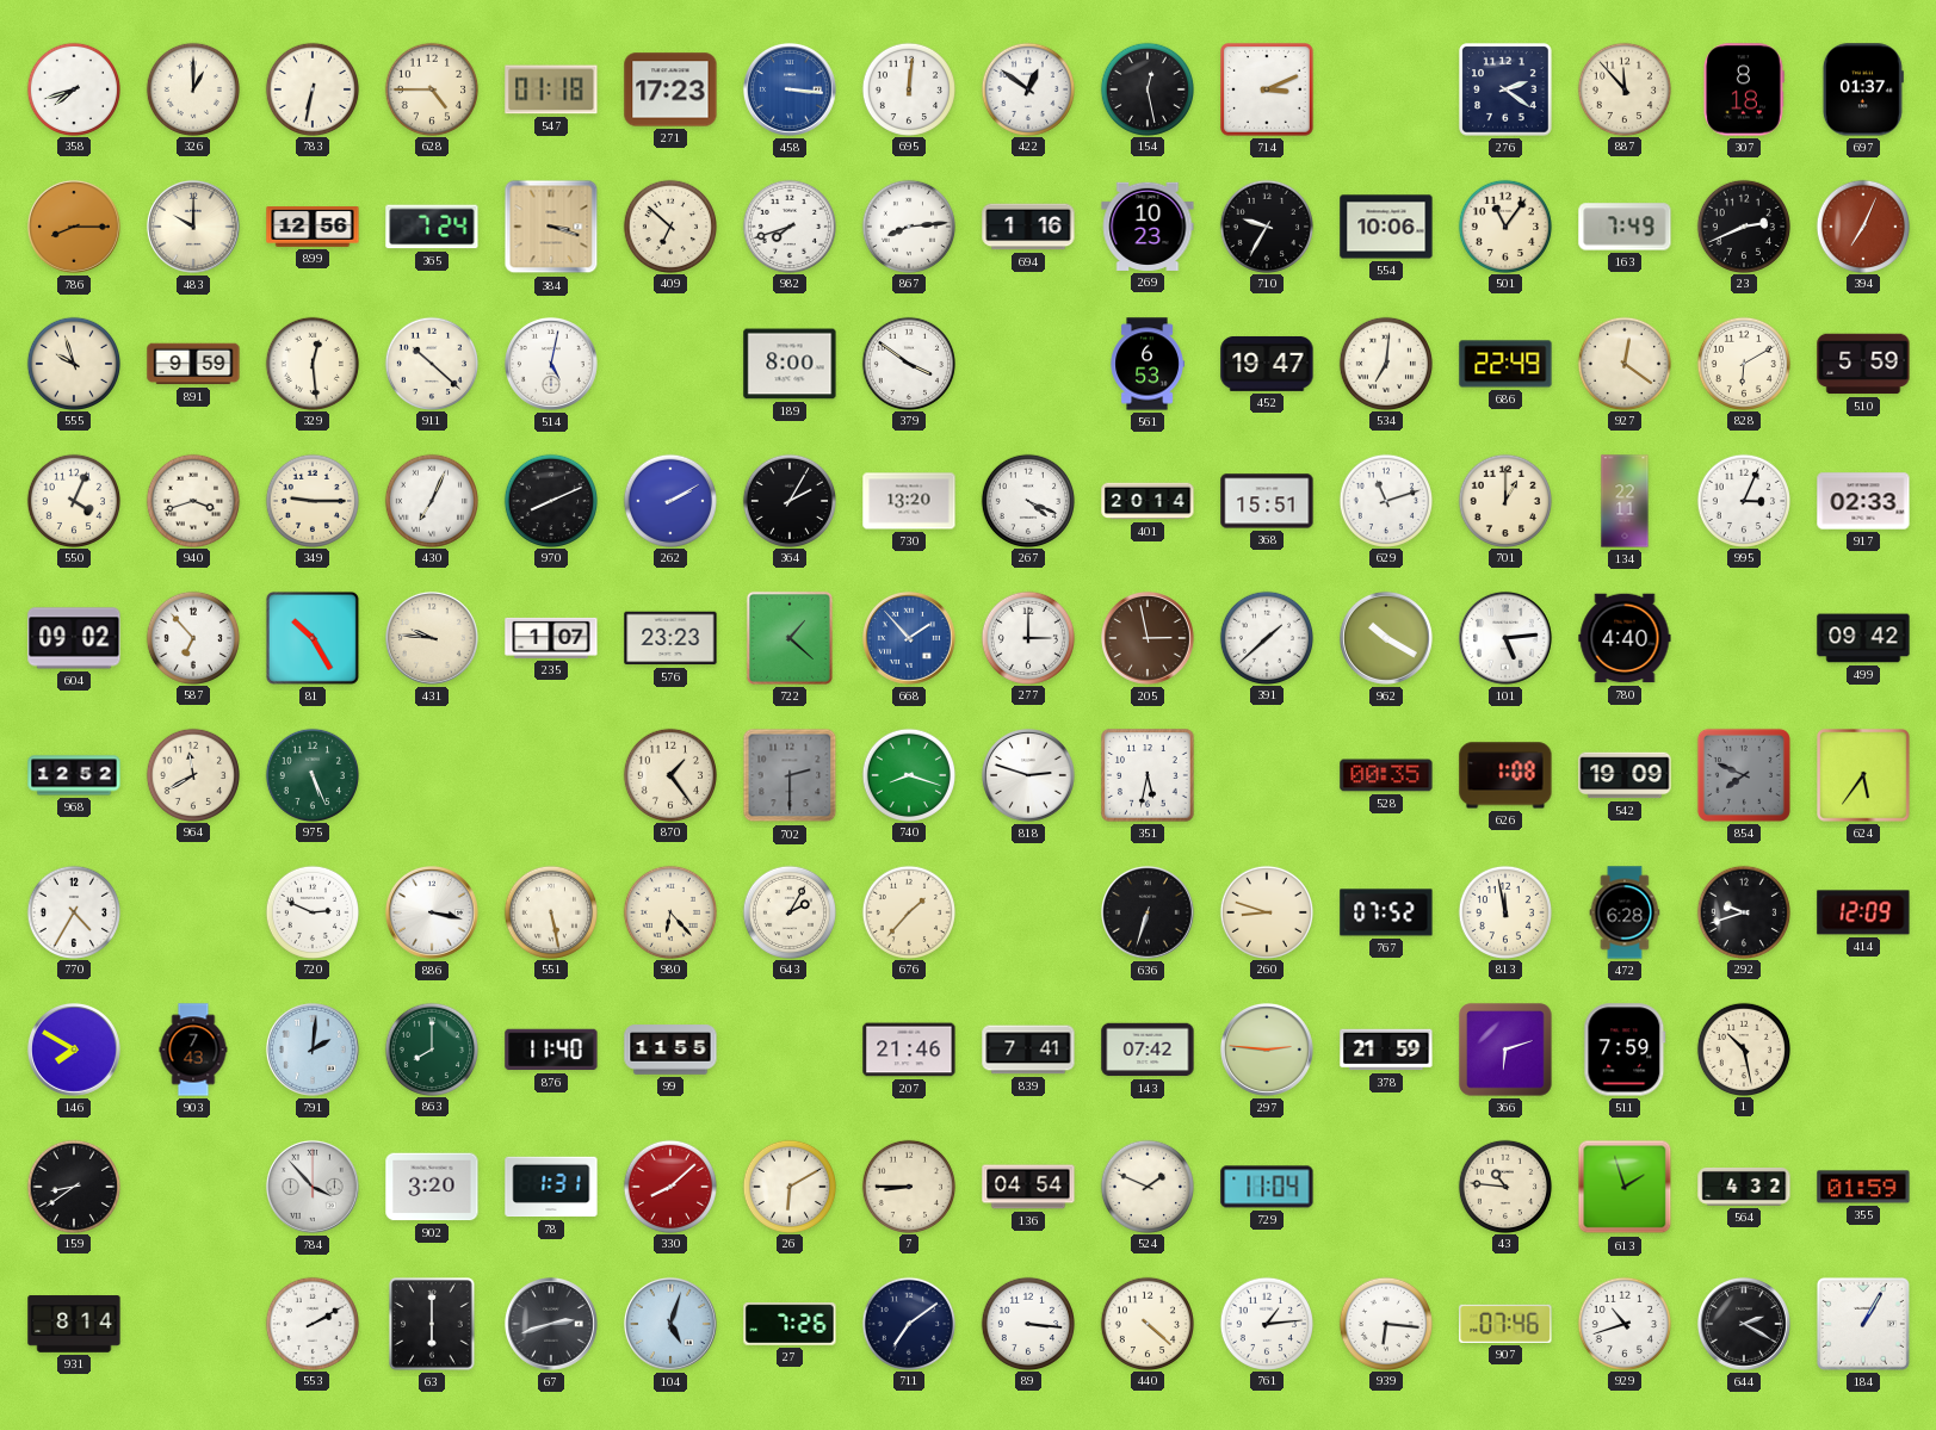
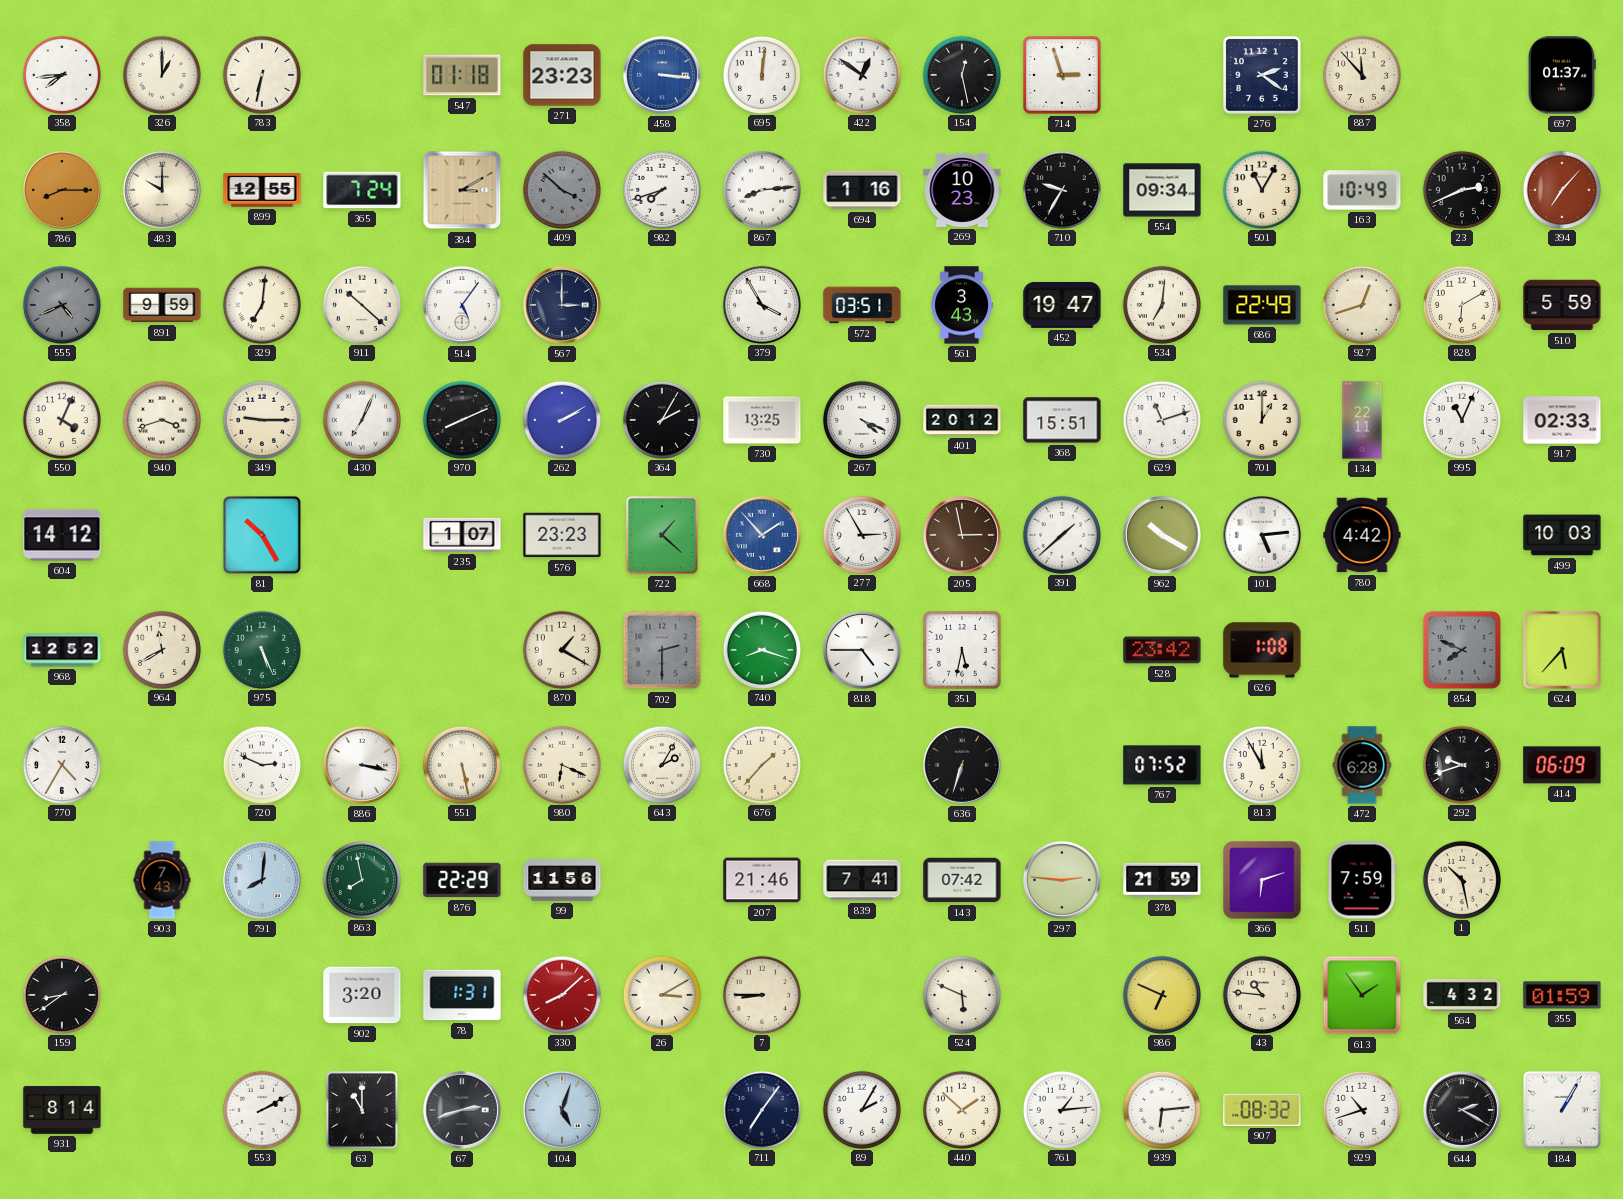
358: 7:42 -> 7:44
628: 4:45 -> none
271: 17:23 -> 23:23
714: 3:11 -> 2:57
307: 8:18 -> none
899: 12:56 -> 12:55
384: 3:18 -> 3:10
409: 6:52 -> 3:52
409 dial: cream -> grey
554: 10:06 -> 09:34
501: 11:06 -> 11:05
163: 7:49 -> 10:49
394: 7:04 -> 7:07
555: 9:57 -> 4:41
555 dial: cream -> grey
329: 12:29 -> 7:01
514: 5:02 -> 5:06
567: none -> 3:00
189: 8:00 -> none
379: 3:51 -> 3:55
572: none -> 03:51
561: 6:53 -> 3:43
927: 12:21 -> 12:42
730: 13:20 -> 13:25
401: 20:14 -> 20:12
995: 3:04 -> 11:04
604: 09:02 -> 14:12
587: 6:53 -> none
431: 9:46 -> none
277: 3:00 -> 2:55
780: 4:40 -> 4:42
499: 09:42 -> 10:03
870: 1:24 -> 1:20
818: 2:48 -> 4:45
528: 00:35 -> 23:42
542: 19:09 -> none
624: 5:36 -> 5:37
980: 6:23 -> 6:19
260: 8:48 -> none
813: 11:58 -> 11:55
414: 12:09 -> 06:09
146: 7:50 -> none
791: 2:01 -> 8:01
863: 8:00 -> 7:58
876: 11:40 -> 22:29
99: 11:55 -> 11:56
784: 3:53 -> none
26: 6:10 -> 3:10
136: 04:54 -> none
524: 1:49 -> 5:49
729: 11:04 -> none
986: none -> 6:49
613: 1:57 -> 1:54
63: 6:00 -> 11:00
27: 7:26 -> none
711: 7:09 -> 7:06
89: 3:16 -> 2:05
440: 4:22 -> 1:52
939: 6:16 -> 6:14
907: 07:46 -> 08:32
